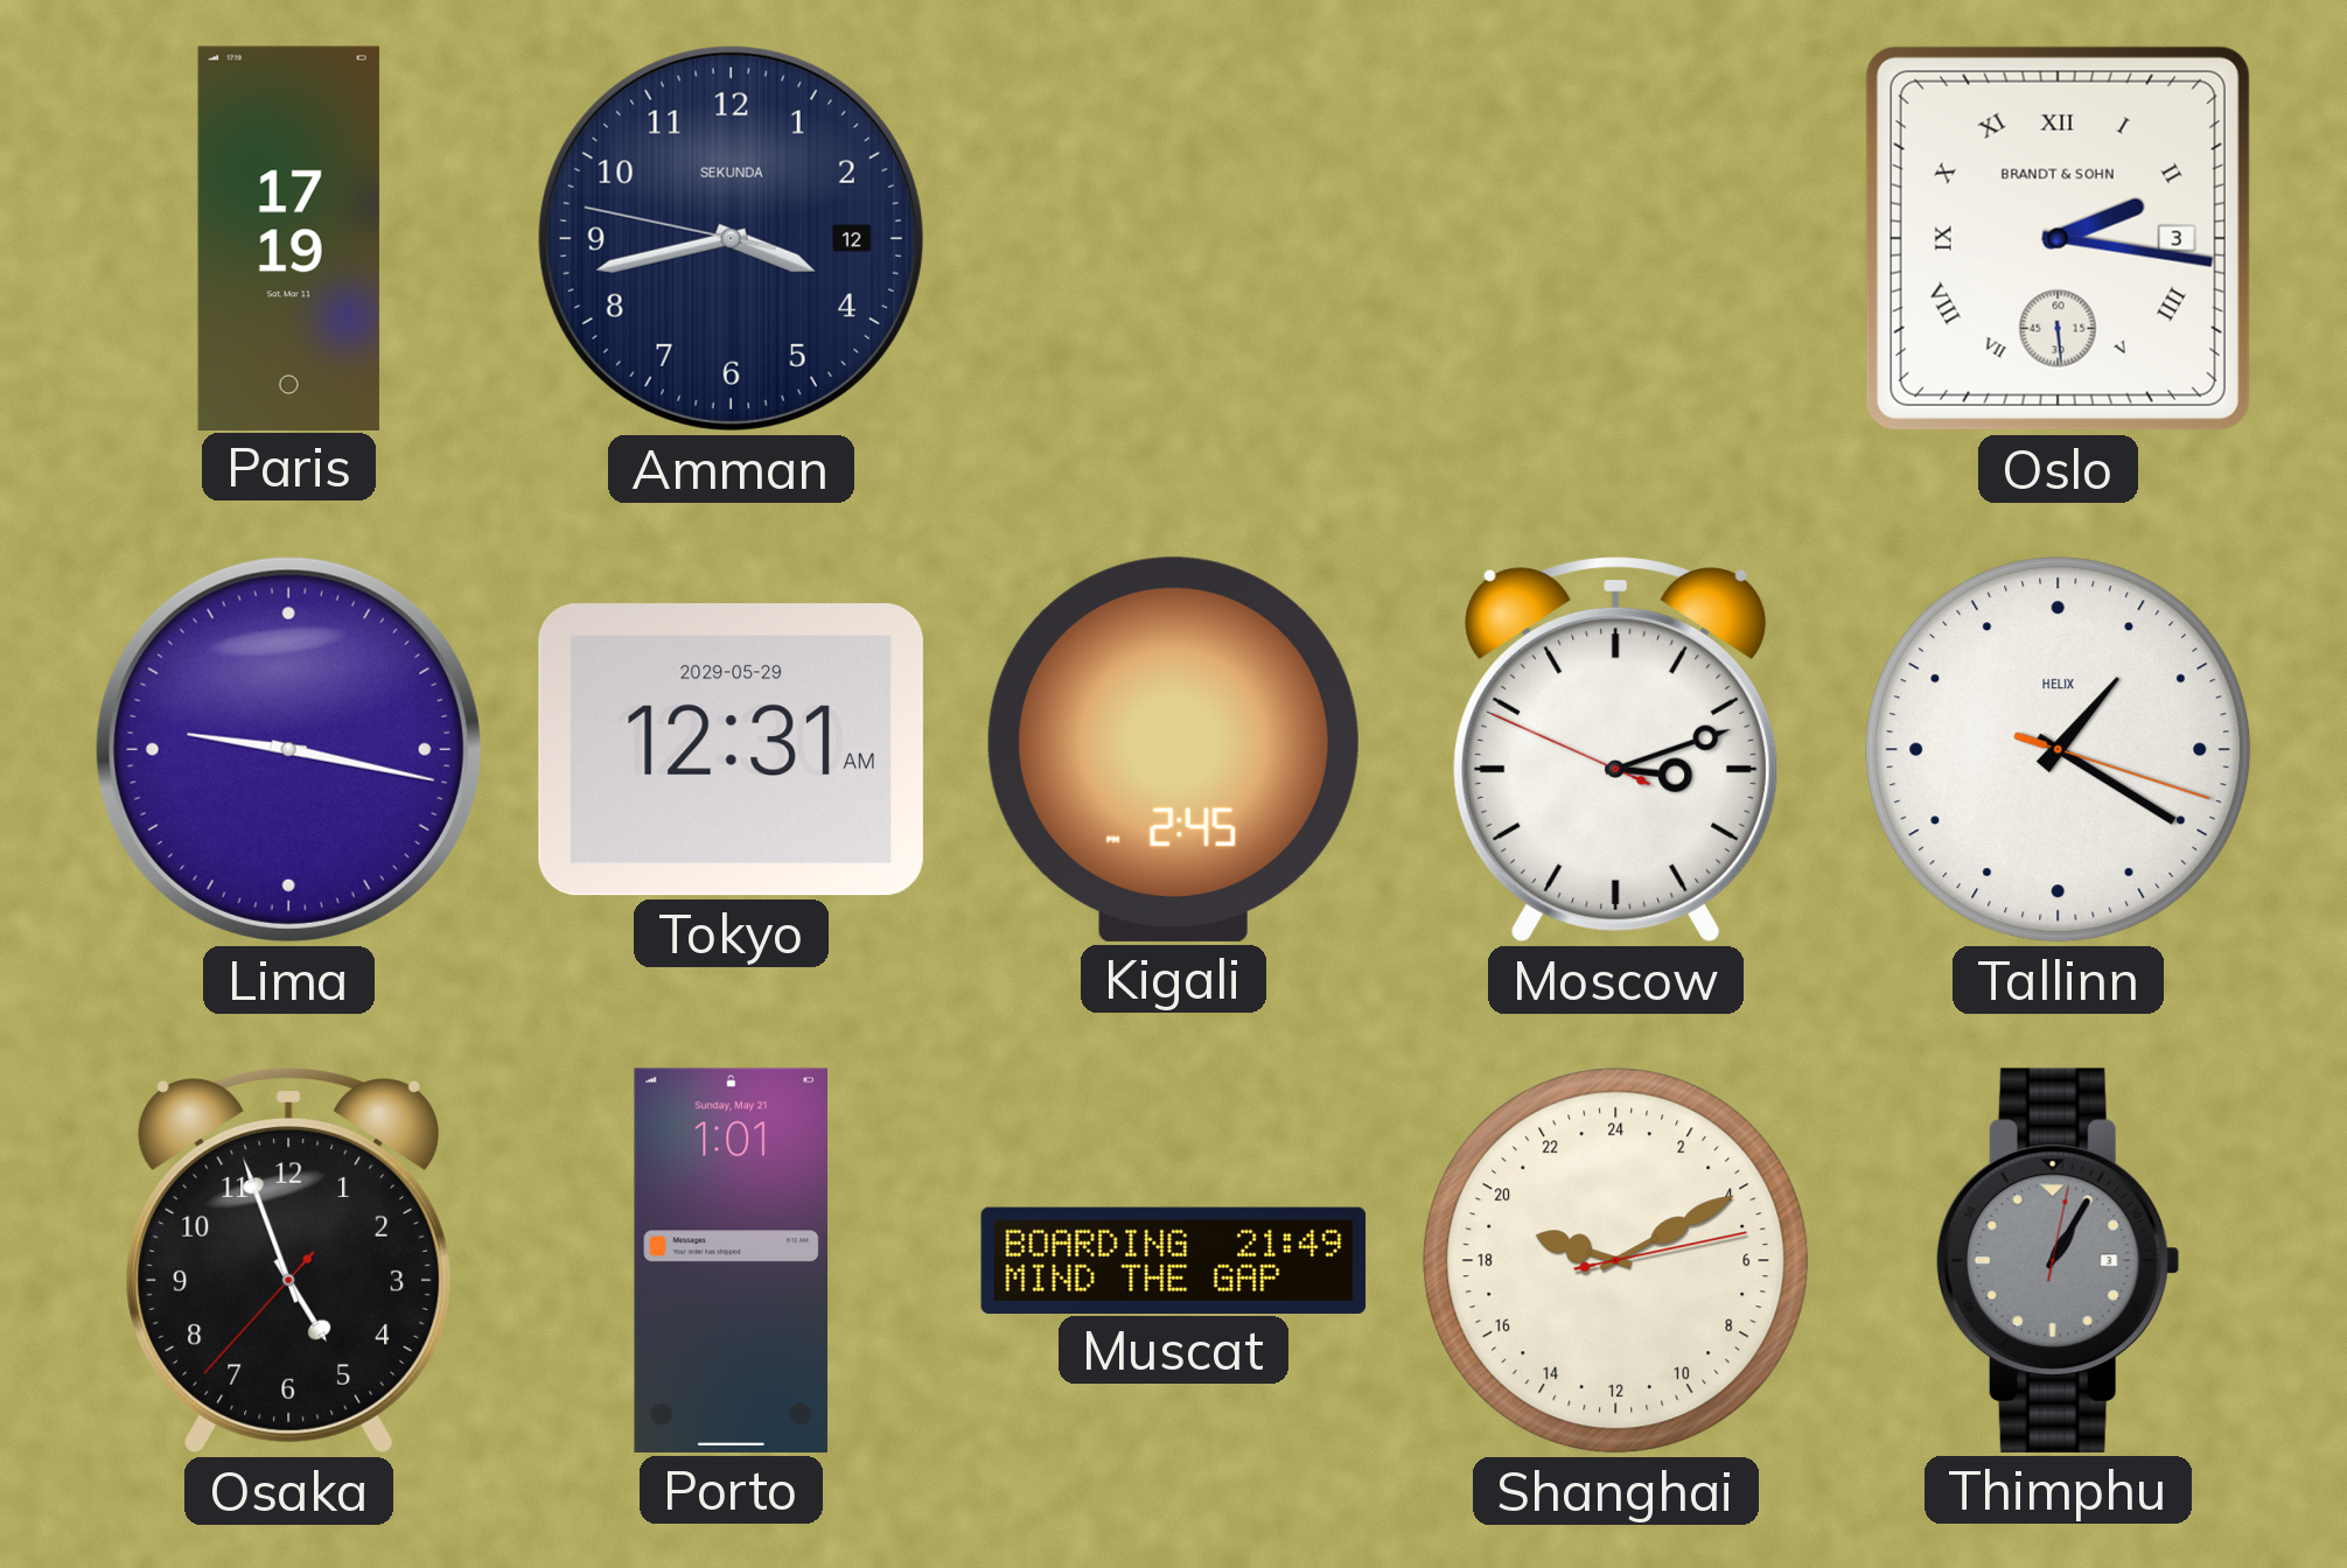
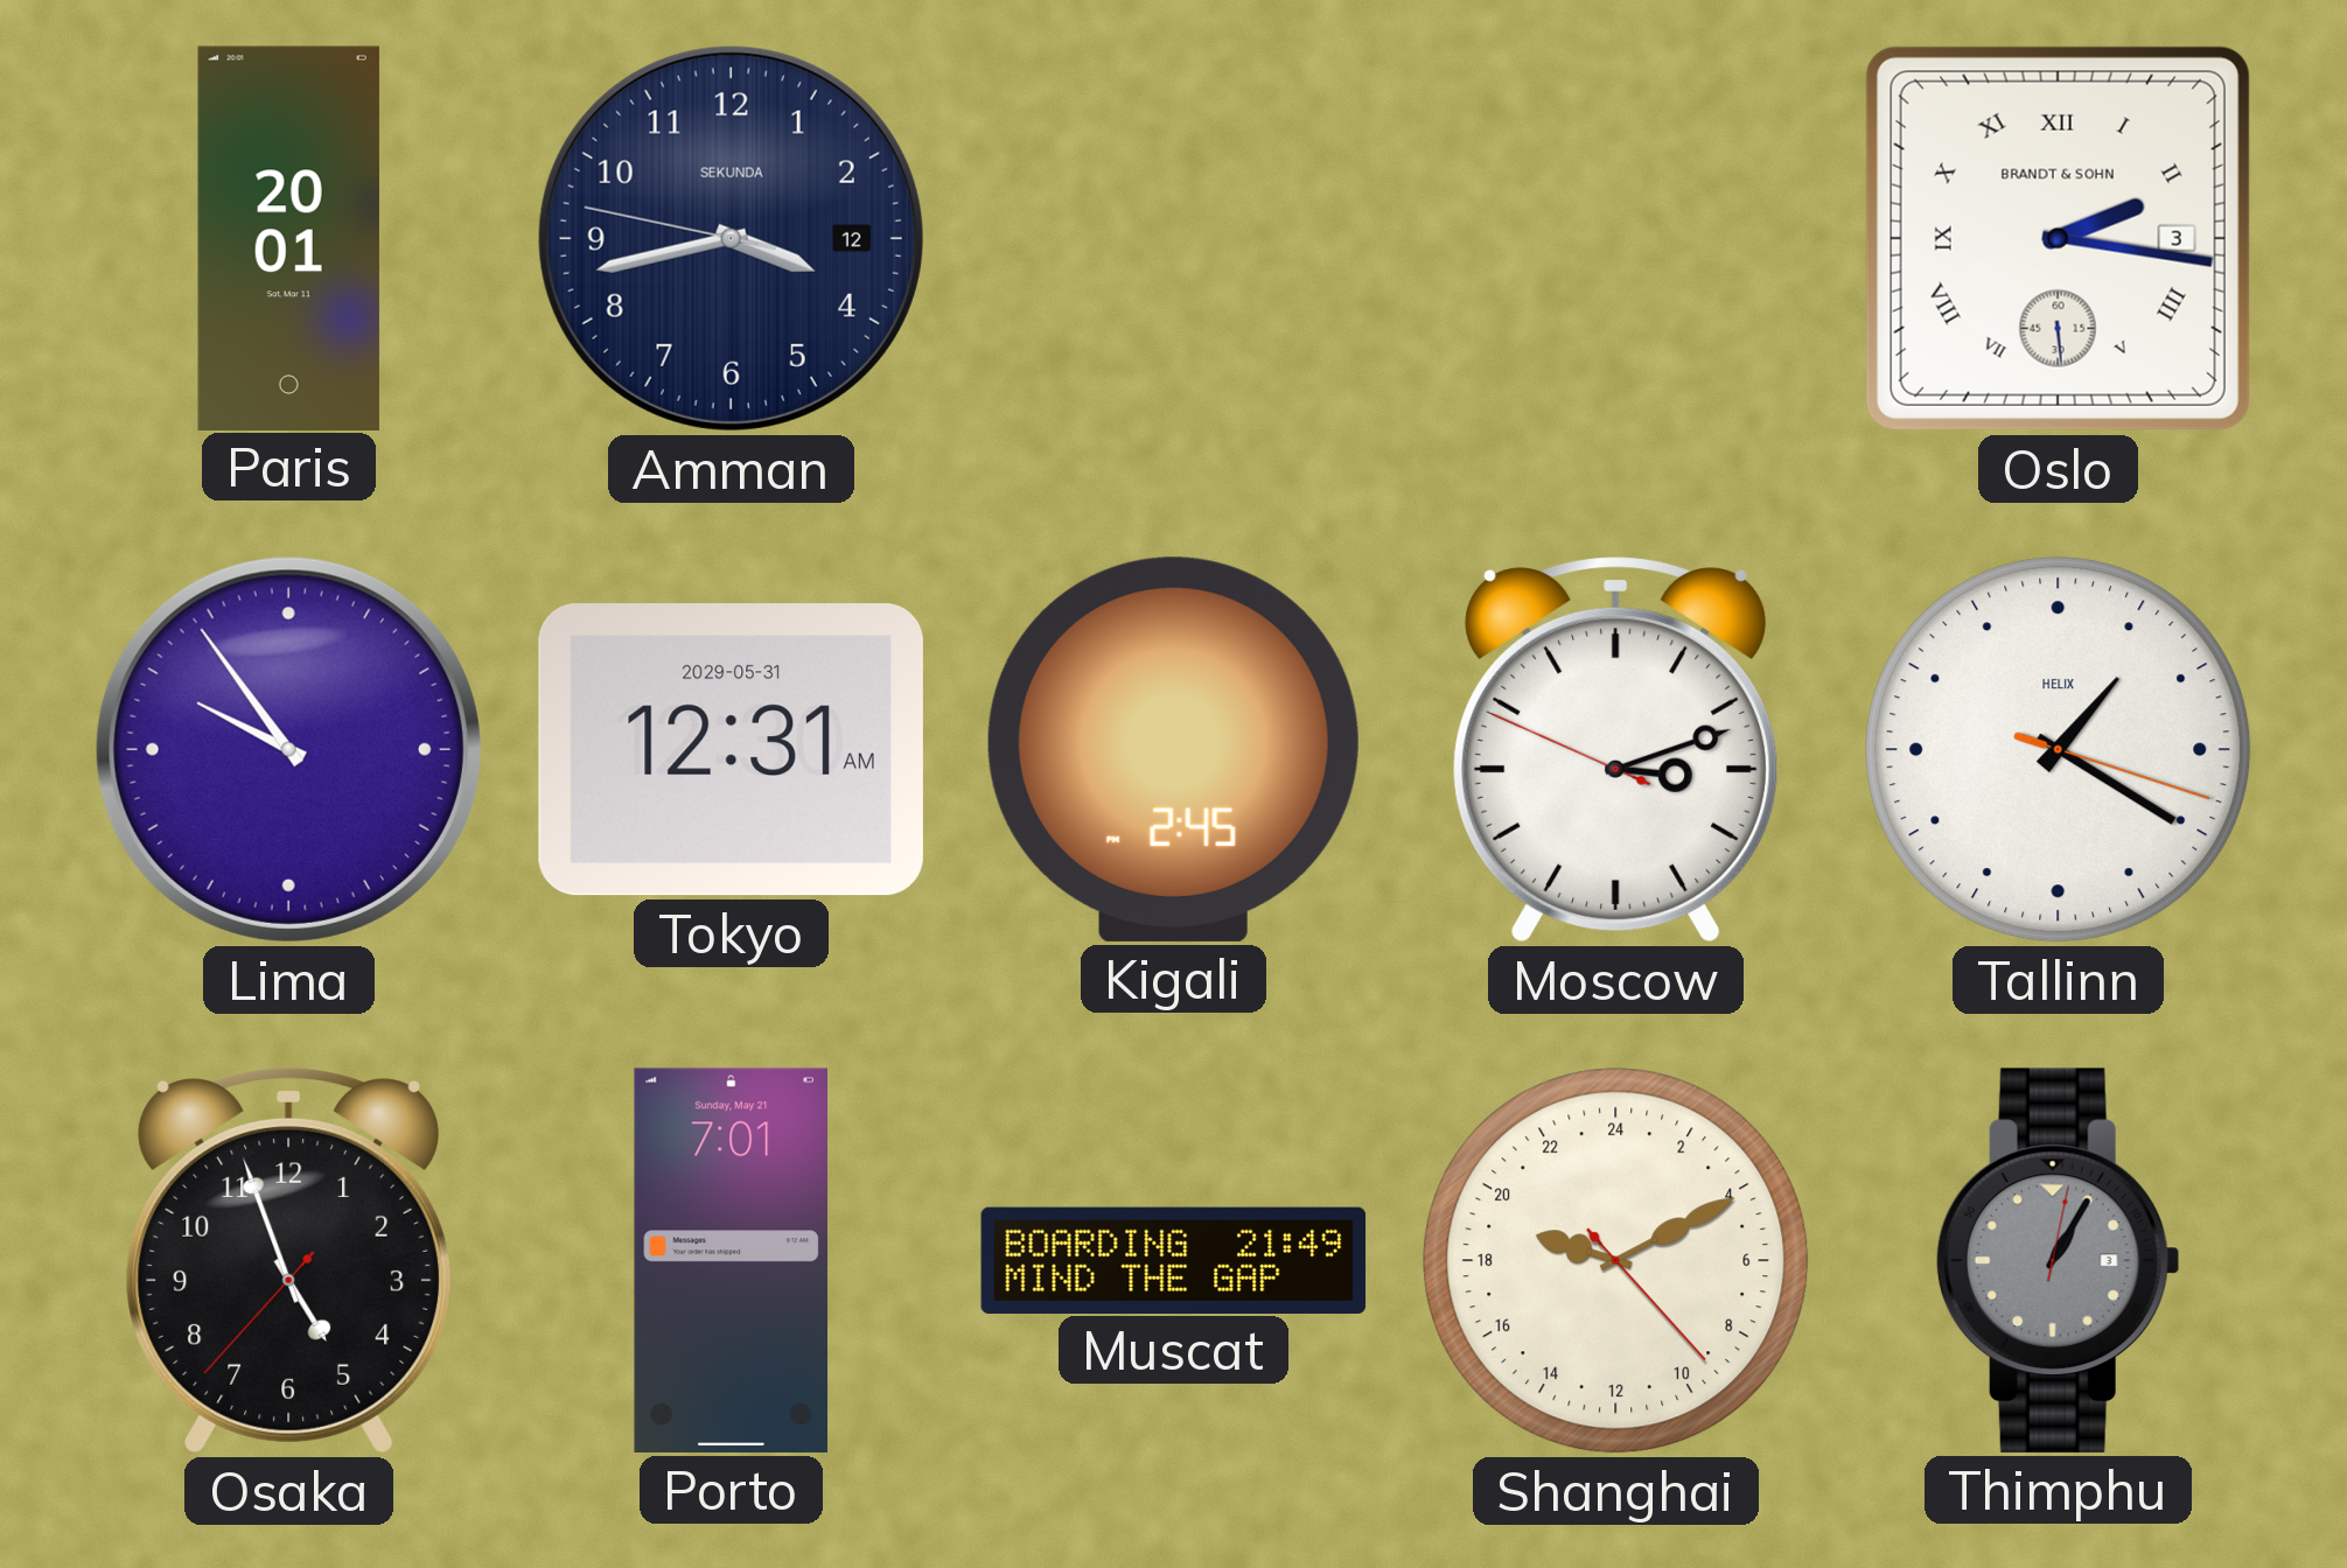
Paris: 17:19 -> 20:01
Lima: 9:17 -> 9:54
Tokyo date: 2029-05-29 -> 2029-05-31
Porto: 1:01 -> 7:01
Shanghai: 19:10:13 -> 19:10:23
